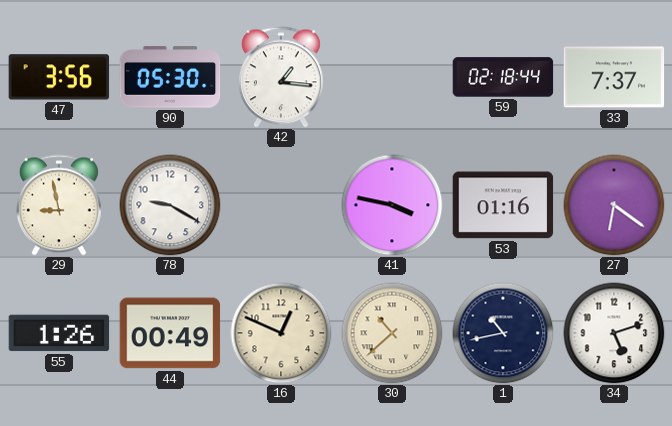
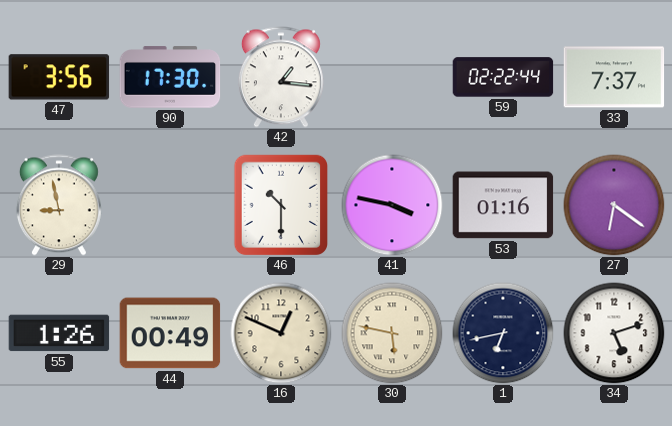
90: 05:30 -> 17:30
59: 02:18 -> 02:22
78: 9:20 -> none
46: none -> 10:30
30: 10:38 -> 5:47
1: 10:43 -> 6:43
